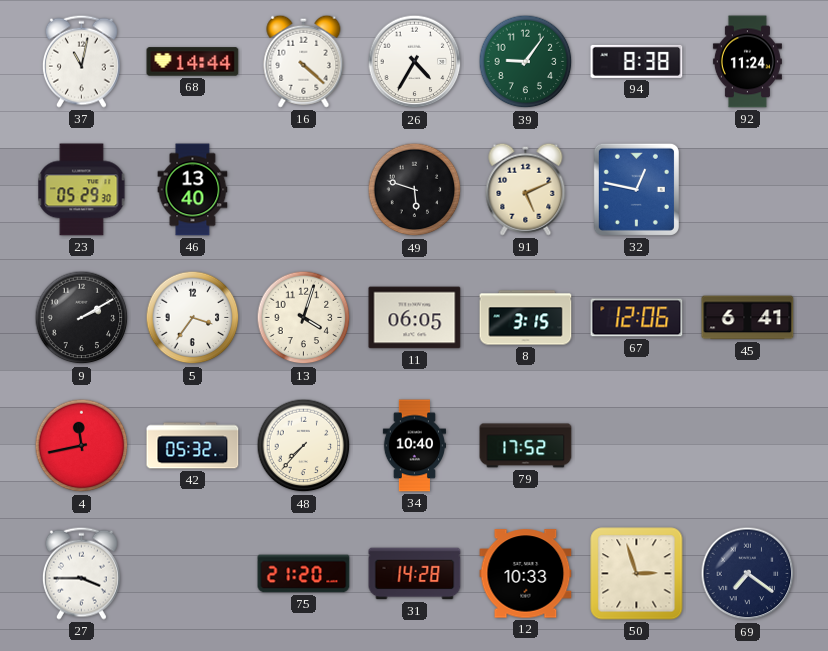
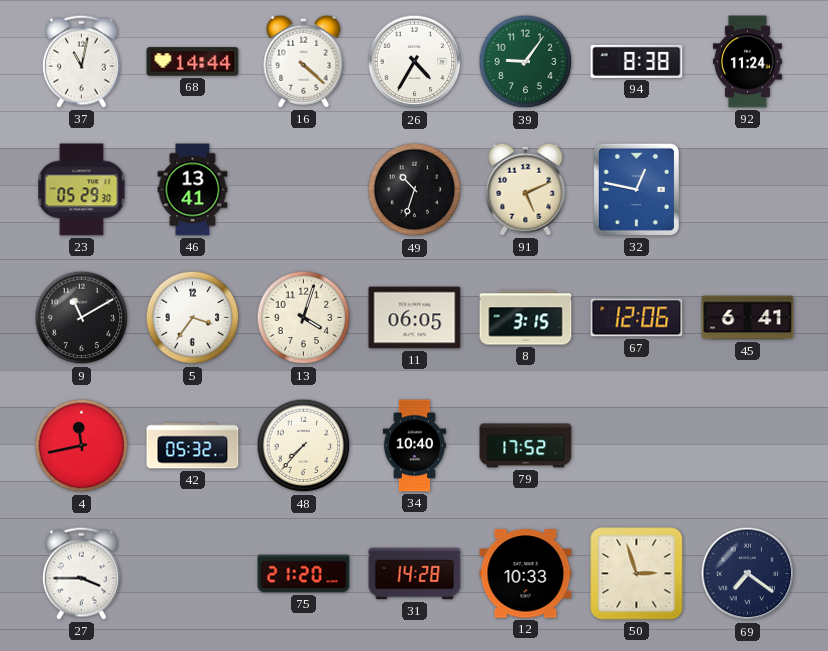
46: 13:40 -> 13:41
49: 5:48 -> 10:33
9: 2:10 -> 11:10
